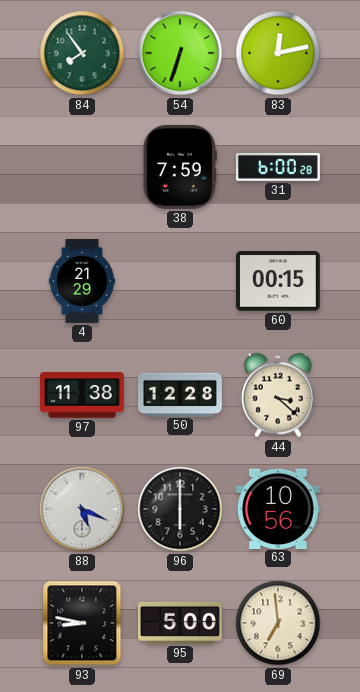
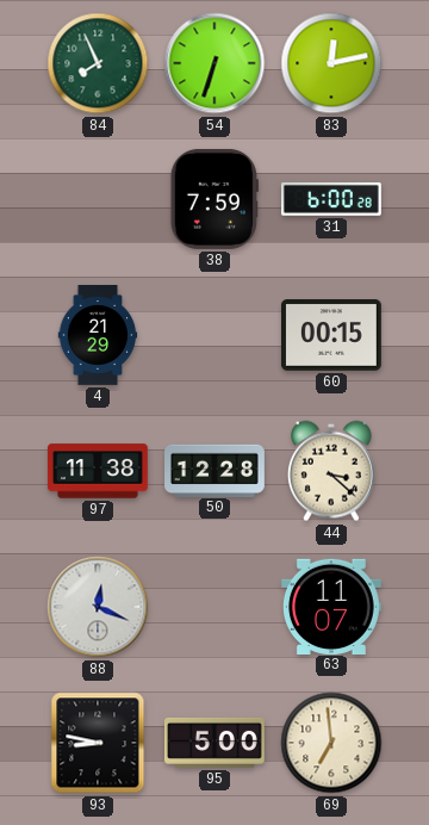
84: 7:54 -> 7:56
88: 5:19 -> 12:19
96: 6:00 -> none
63: 10:56 -> 11:07
